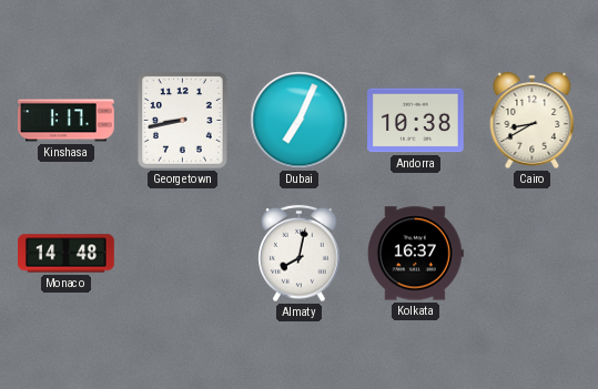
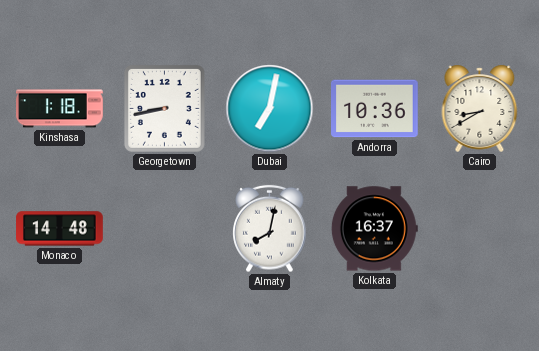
Kinshasa: 1:17 -> 1:18
Dubai: 7:04 -> 7:02
Andorra: 10:38 -> 10:36
